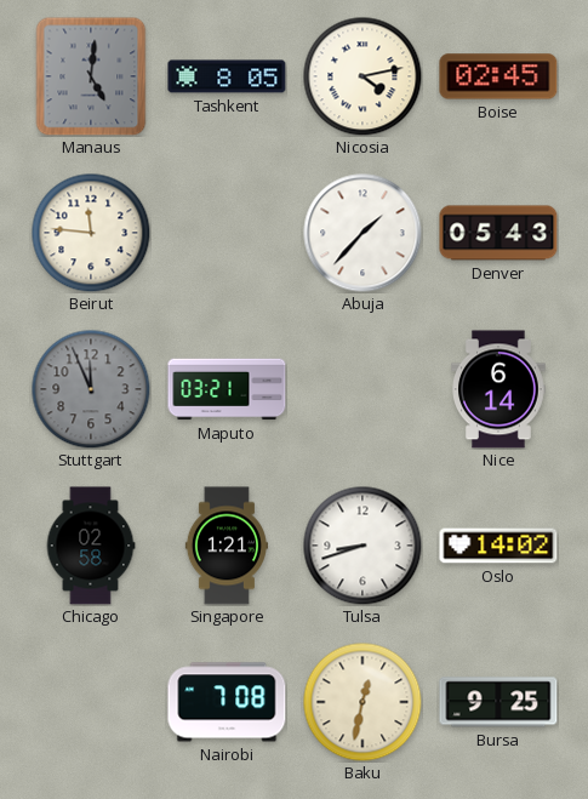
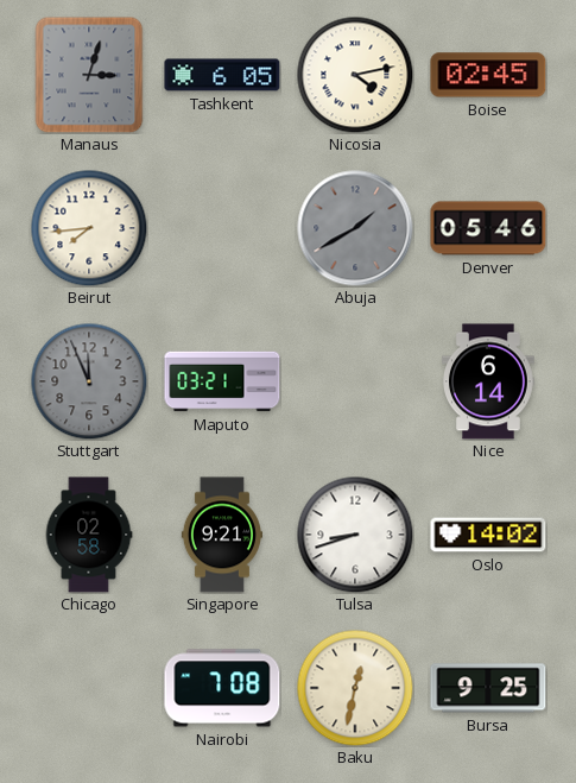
Manaus: 5:01 -> 3:03
Tashkent: 8:05 -> 6:05
Beirut: 11:46 -> 7:44
Abuja: 1:37 -> 1:40
Abuja dial: white -> grey
Denver: 05:43 -> 05:46
Singapore: 1:21 -> 9:21
